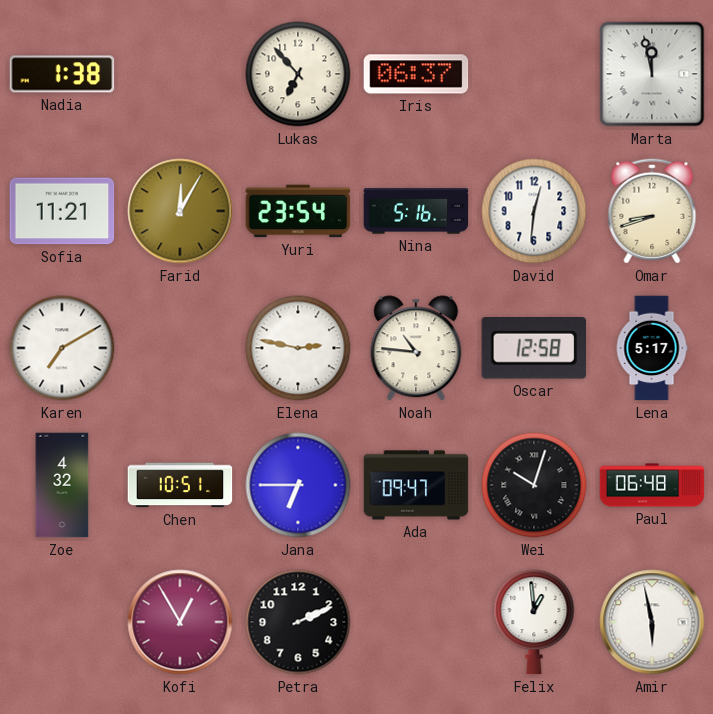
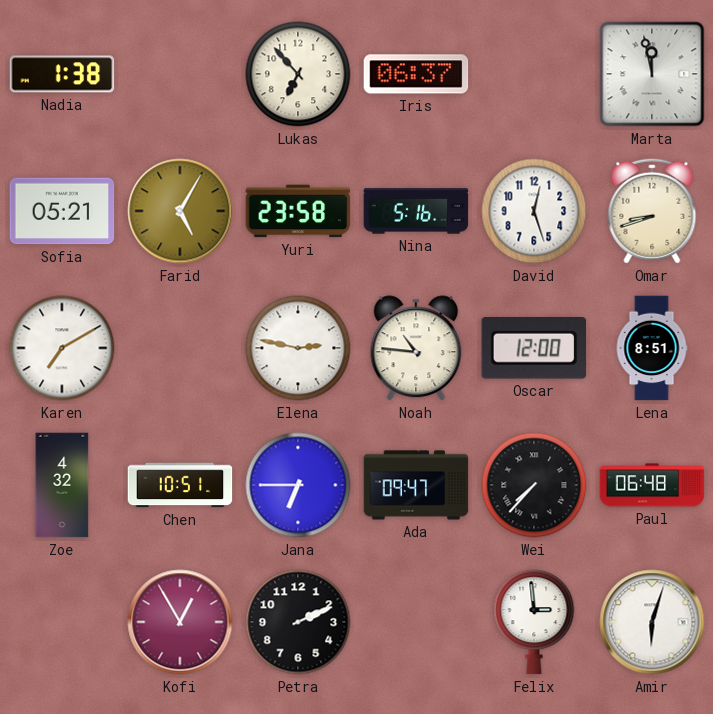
Sofia: 11:21 -> 05:21
Farid: 12:05 -> 5:05
Yuri: 23:54 -> 23:58
David: 12:31 -> 12:27
Oscar: 12:58 -> 12:00
Lena: 5:17 -> 8:51
Wei: 10:03 -> 7:37
Felix: 12:59 -> 2:59
Amir: 5:58 -> 6:03
